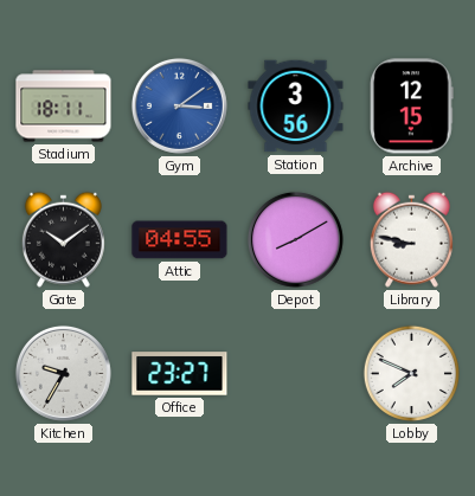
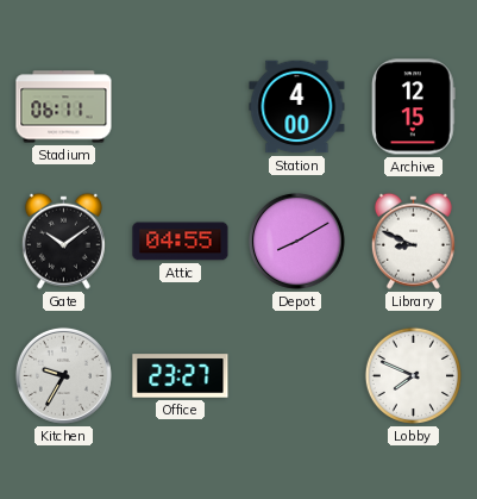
Stadium: 18:11 -> 06:11
Gym: 3:09 -> none
Station: 3:56 -> 4:00
Library: 8:47 -> 8:49
